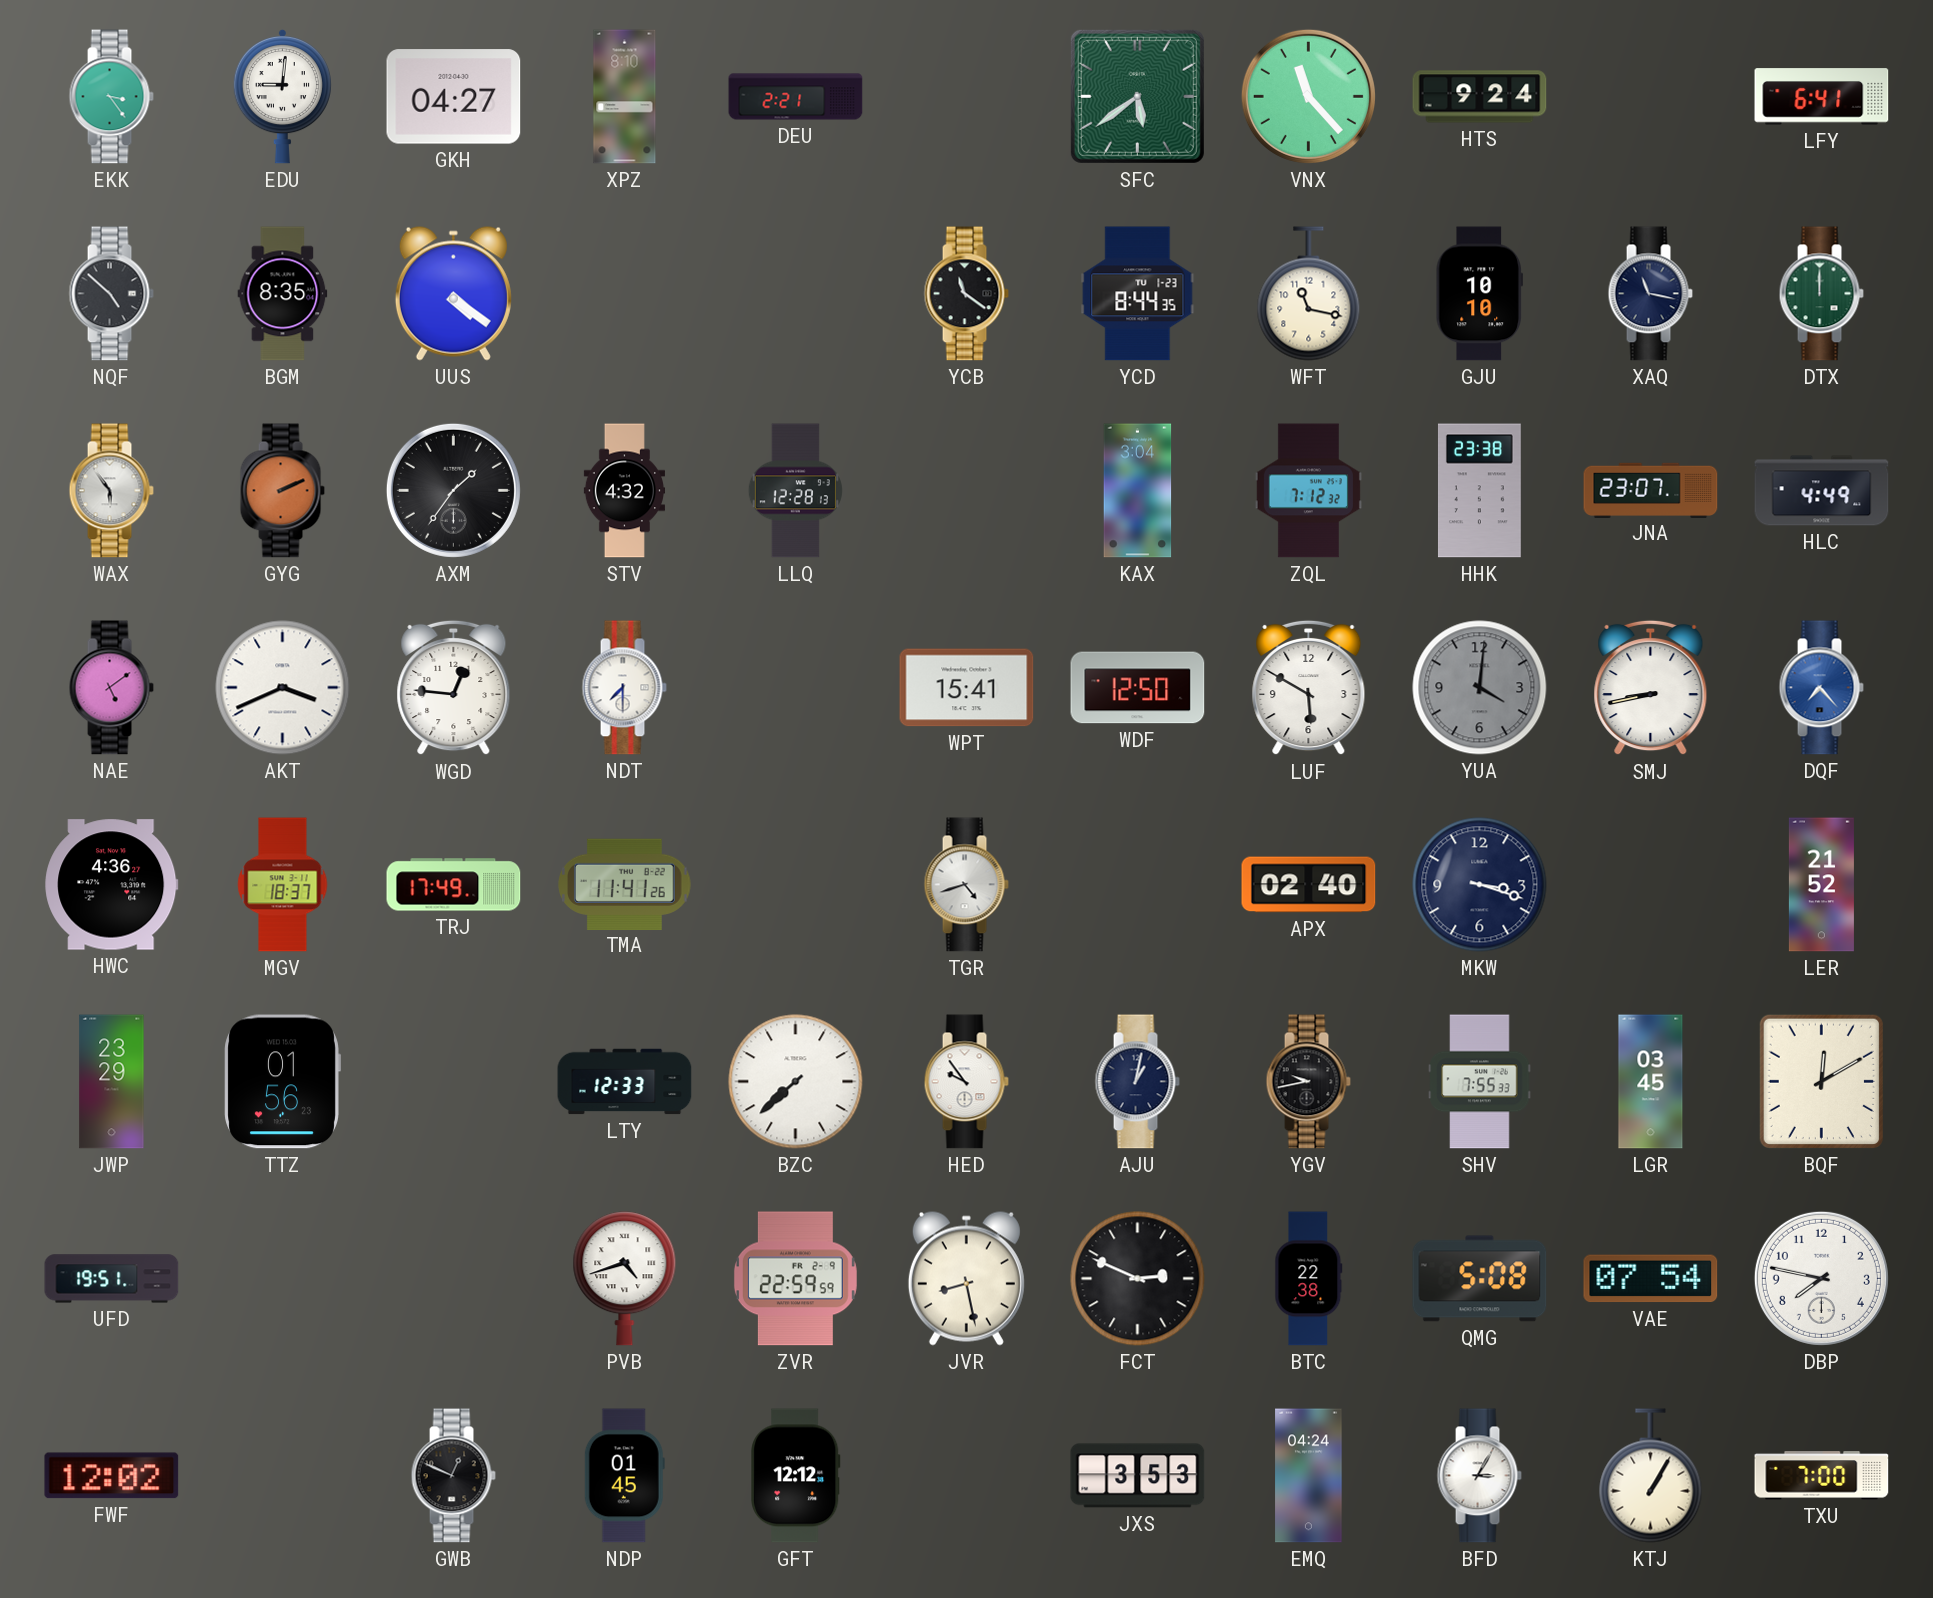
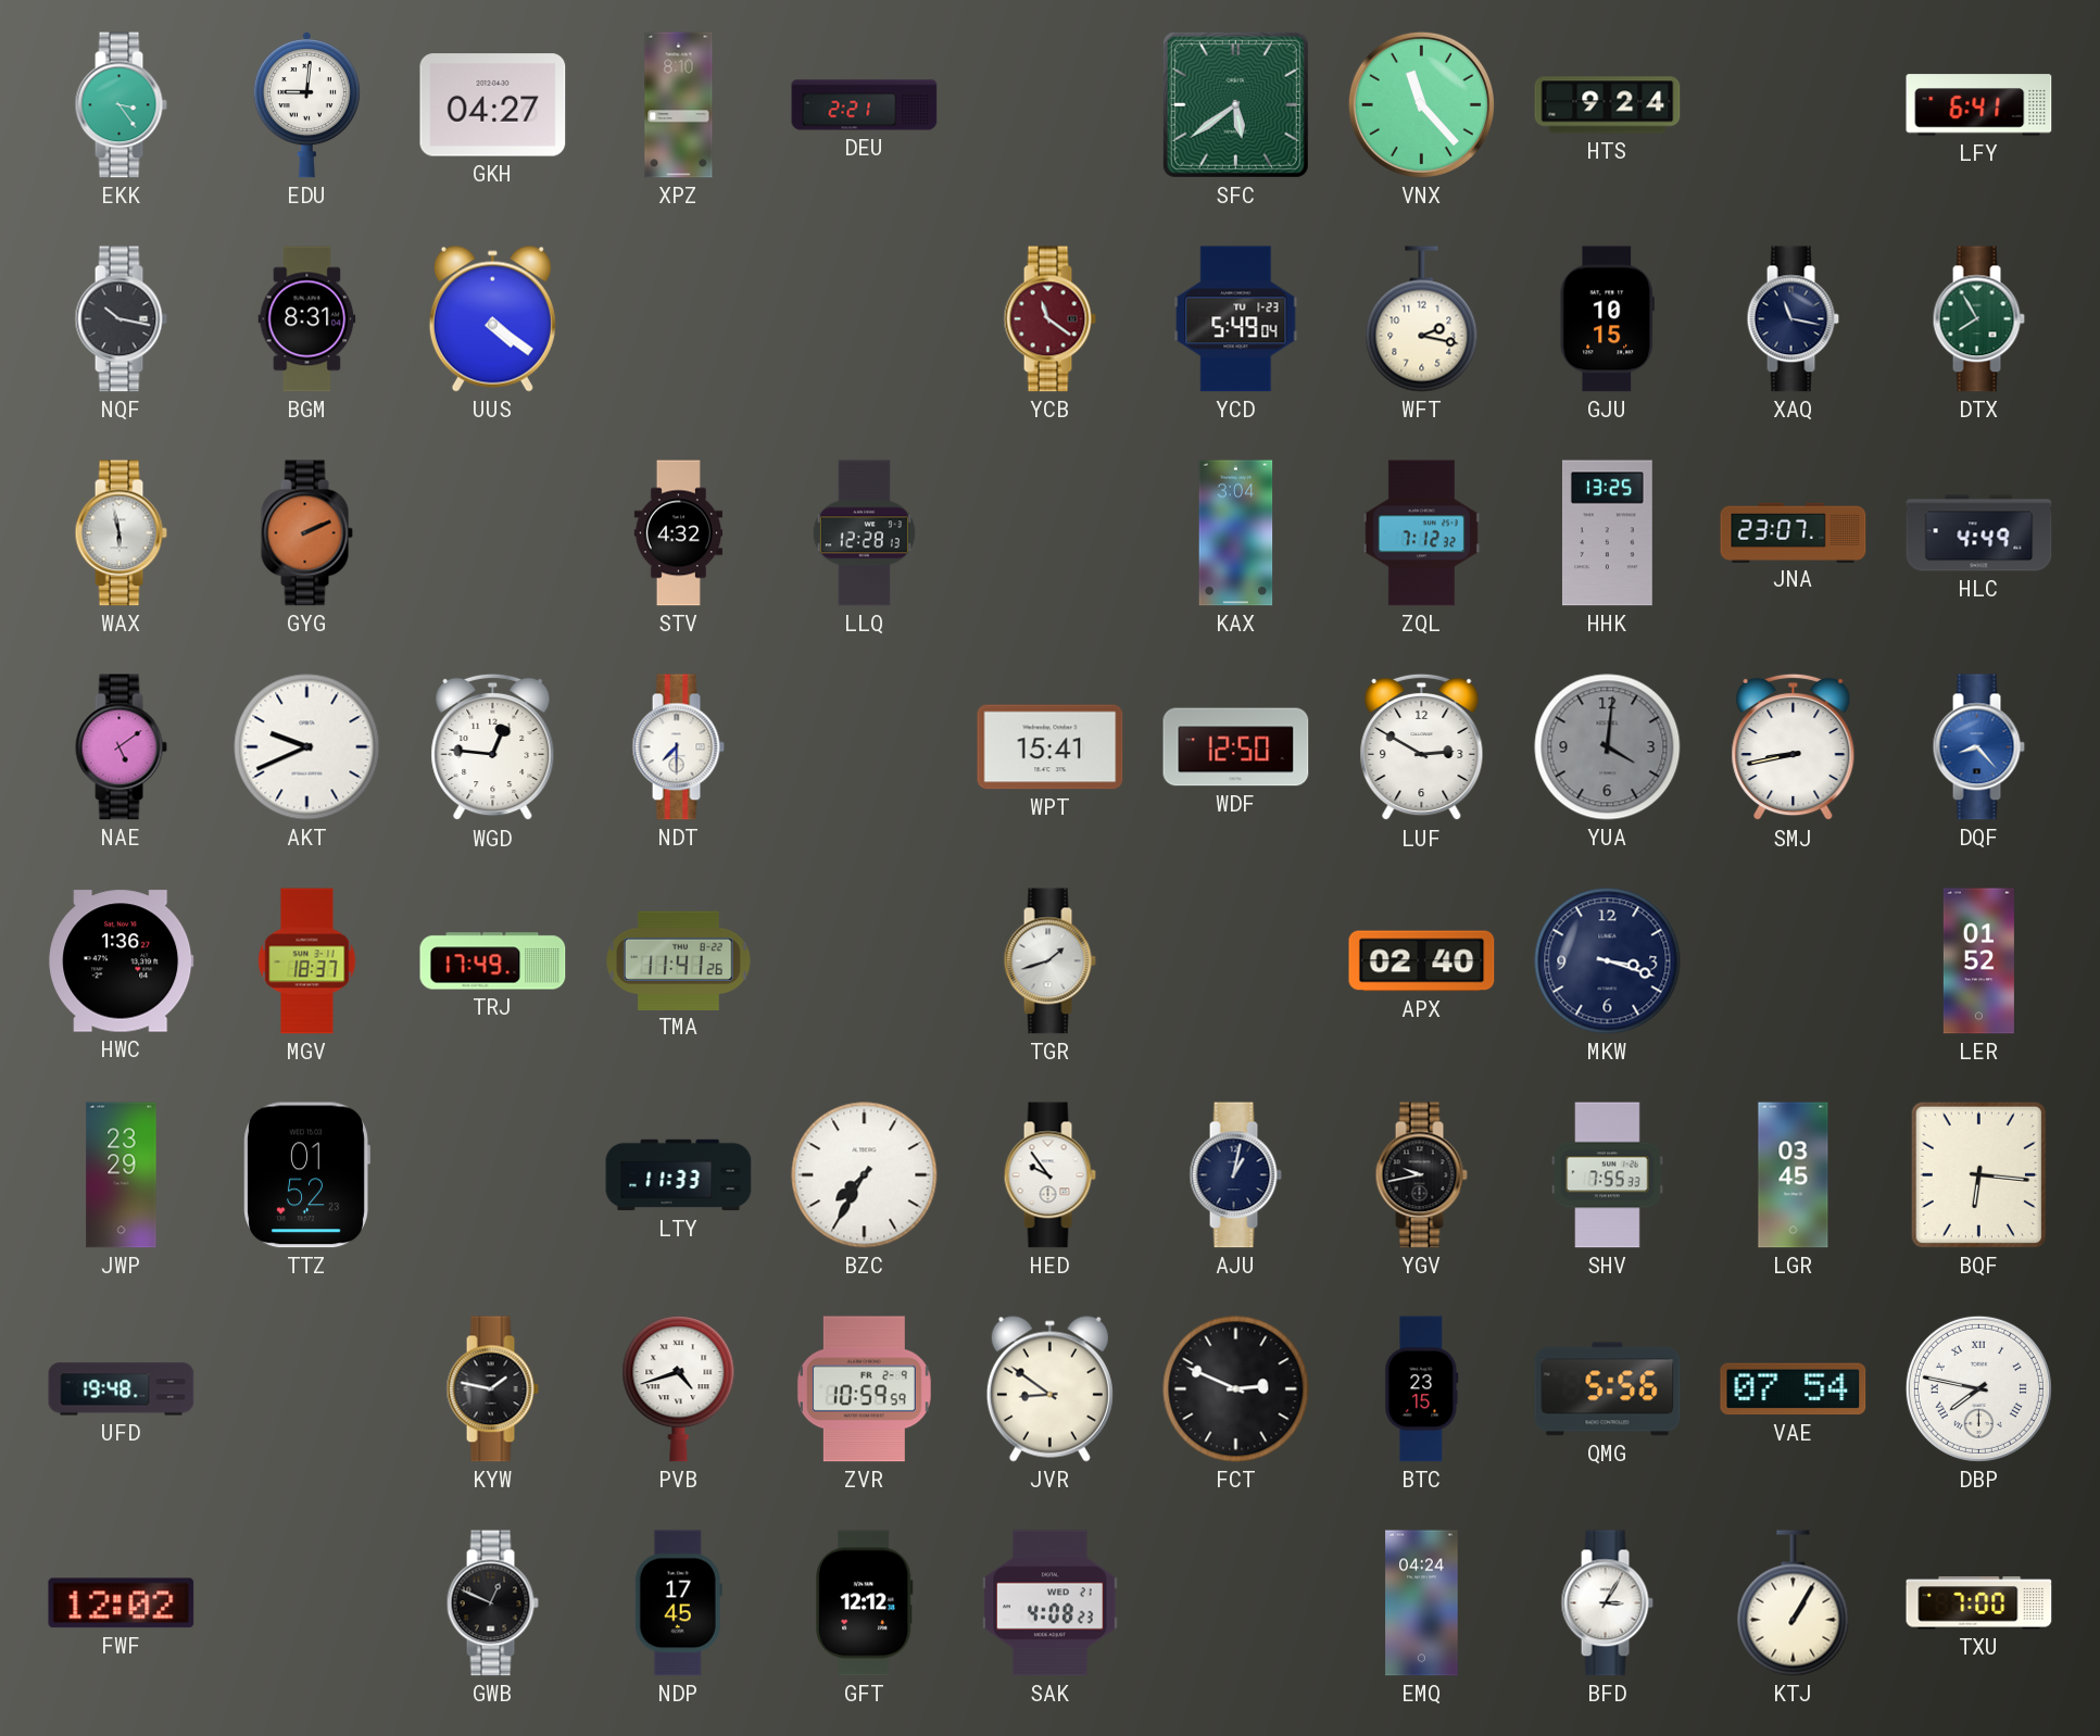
NQF: 4:52 -> 10:17
BGM: 8:35 -> 8:31
YCB dial: black -> burgundy
YCD: 8:44 -> 5:49
WFT: 11:17 -> 2:17
GJU: 10:10 -> 10:15
DTX: 12:00 -> 7:55
WAX: 5:54 -> 5:58
AXM: 1:36 -> none
HHK: 23:38 -> 13:25
AKT: 3:41 -> 9:41
LUF: 5:50 -> 2:50
DQF: 7:23 -> 8:23
HWC: 4:36 -> 1:36
TGR: 4:42 -> 1:42
LER: 21:52 -> 01:52
TTZ: 01:56 -> 01:52
LTY: 12:33 -> 11:33
BZC: 7:38 -> 7:35
BQF: 12:10 -> 6:16
UFD: 19:51 -> 19:48
KYW: none -> 1:47
ZVR: 22:59 -> 10:59
JVR: 8:28 -> 8:51
BTC: 22:38 -> 23:15
QMG: 5:08 -> 5:56
DBP numerals: Arabic -> Roman
NDP: 01:45 -> 17:45
SAK: none -> 4:08
JXS: 3:53 -> none
